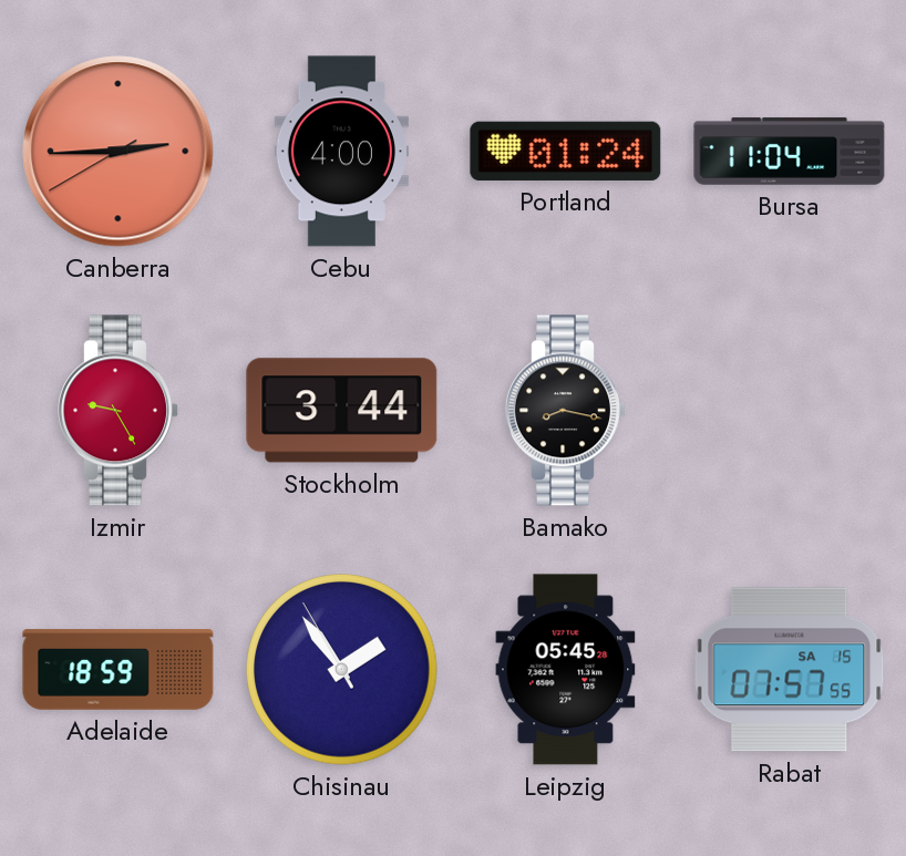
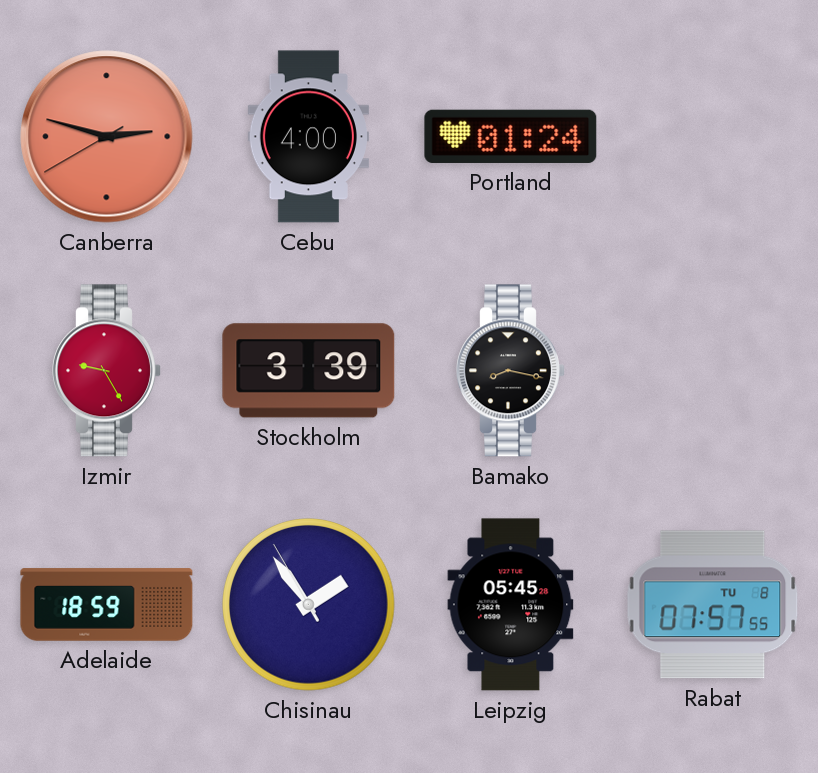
Canberra: 2:44 -> 2:47
Bursa: 11:04 -> none
Stockholm: 3:44 -> 3:39
Rabat date: SA 15 -> TU 8
